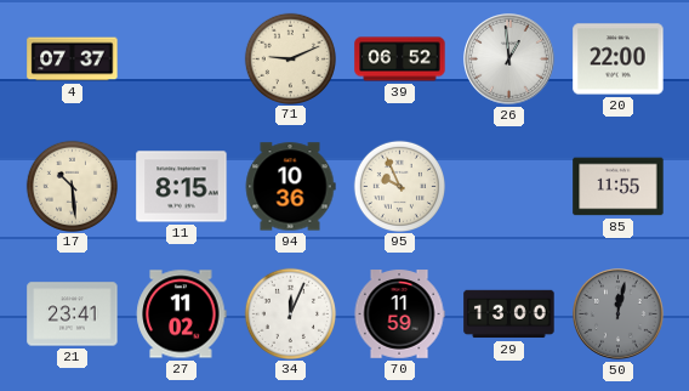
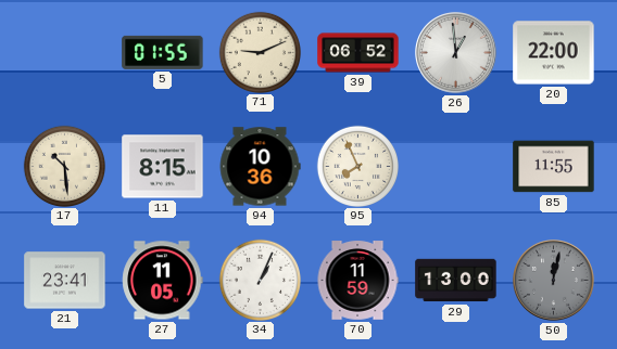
4: 07:37 -> none
5: none -> 01:55
95: 9:56 -> 7:56
27: 11:02 -> 11:05
34: 12:04 -> 1:04
